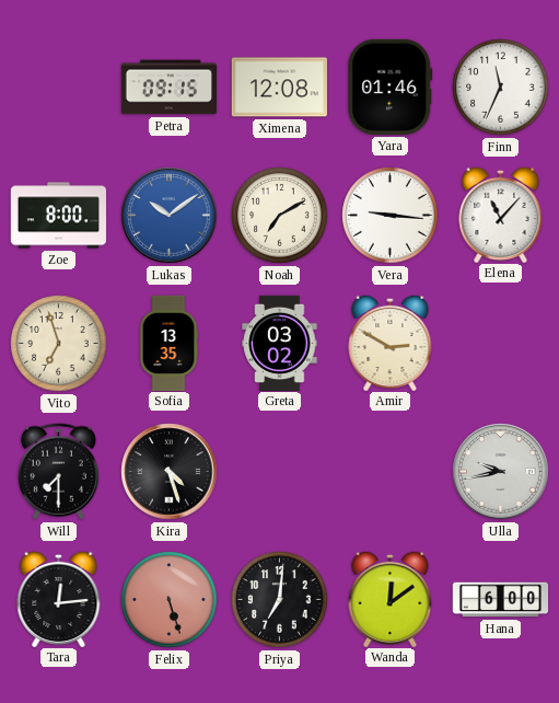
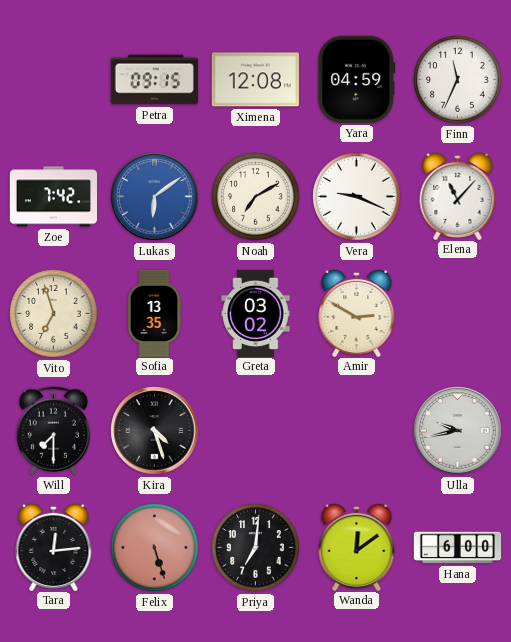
Yara: 01:46 -> 04:59
Zoe: 8:00 -> 7:42
Lukas: 10:09 -> 6:09
Vera: 9:16 -> 9:19
